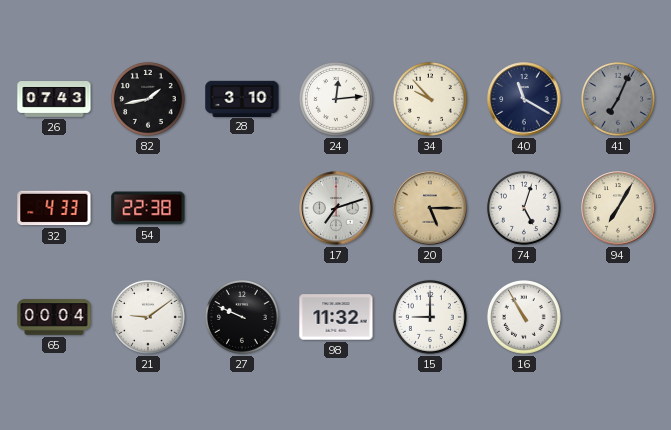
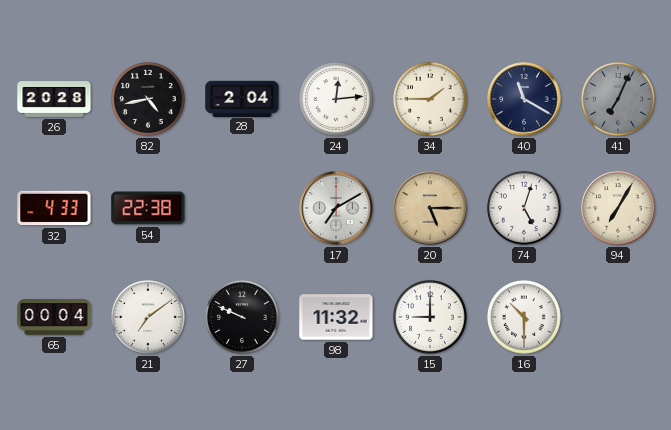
26: 07:43 -> 20:28
82: 1:43 -> 4:43
28: 3:10 -> 2:04
34: 9:53 -> 1:45
17: 7:12 -> 7:10
21: 9:09 -> 7:09
16: 10:55 -> 10:30
